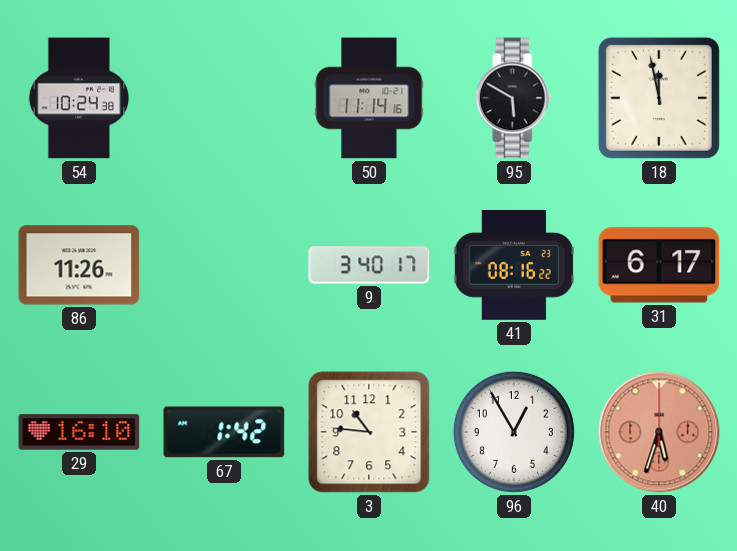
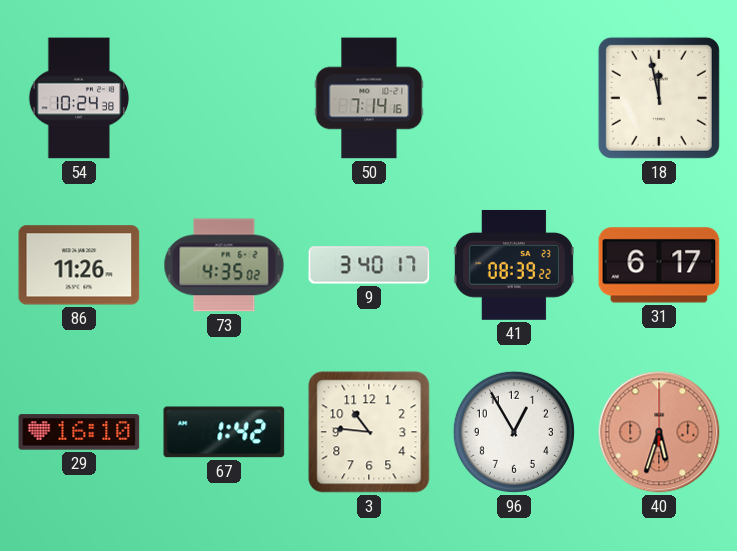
50: 11:14 -> 7:14
95: 5:50 -> none
73: none -> 4:35
41: 08:16 -> 08:39
